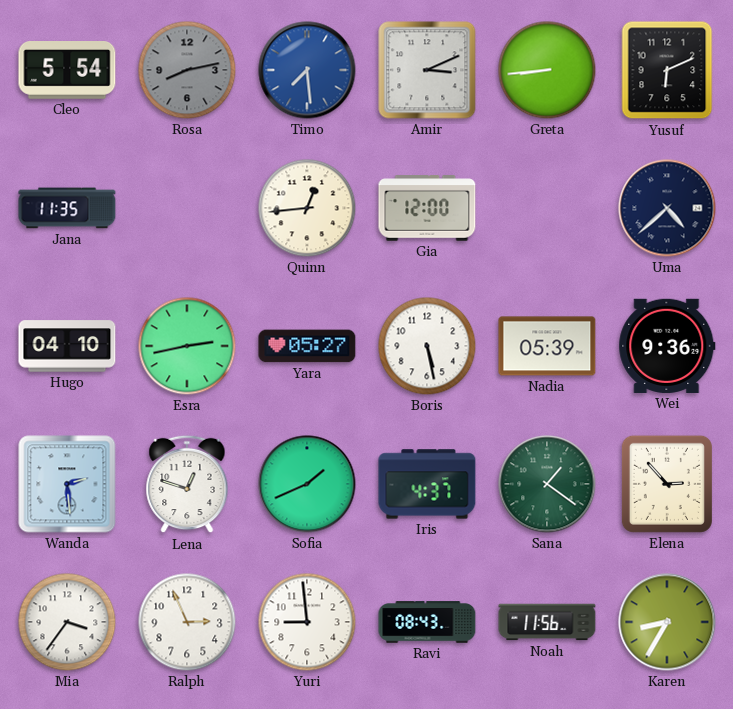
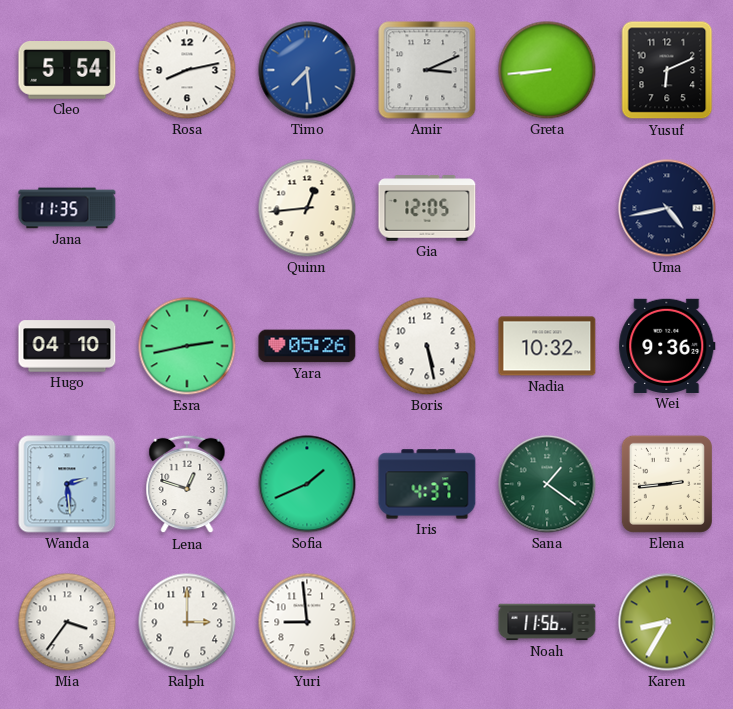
Rosa dial: grey -> white
Gia: 12:00 -> 12:05
Uma: 4:38 -> 4:43
Yara: 05:27 -> 05:26
Nadia: 05:39 -> 10:32
Elena: 2:53 -> 2:44
Ralph: 2:56 -> 3:00
Ravi: 08:43 -> none
